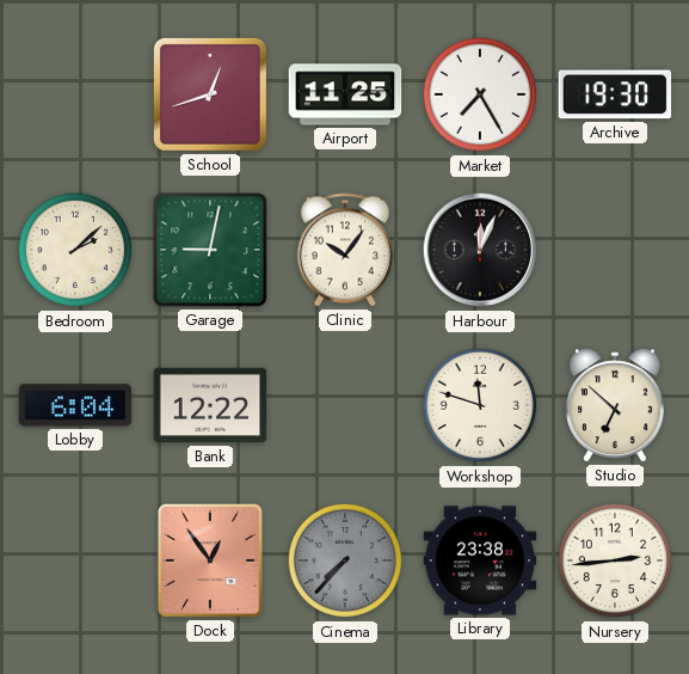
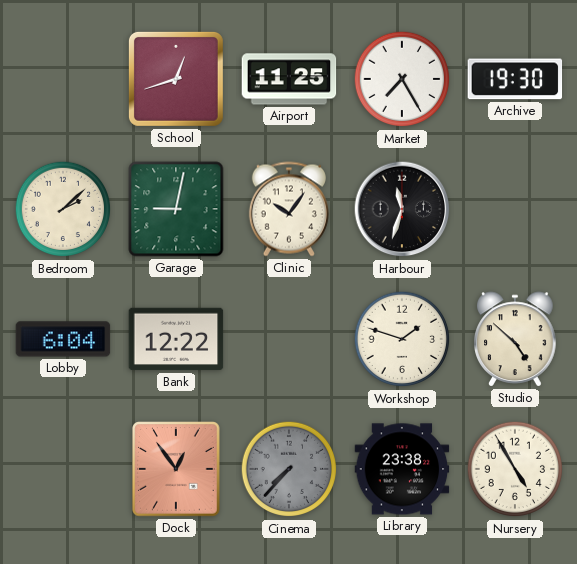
Harbour: 12:04 -> 11:33
Workshop: 11:48 -> 1:48
Studio: 6:52 -> 4:52
Nursery: 2:44 -> 4:55
